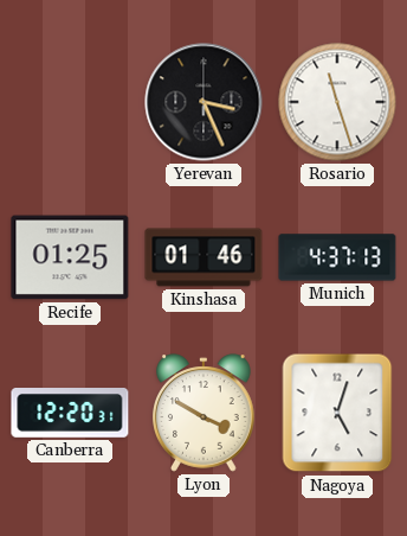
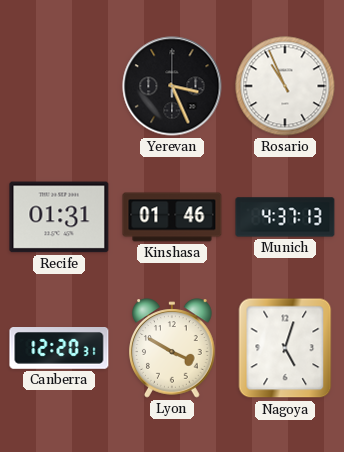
Rosario: 11:27 -> 10:56
Recife: 01:25 -> 01:31
